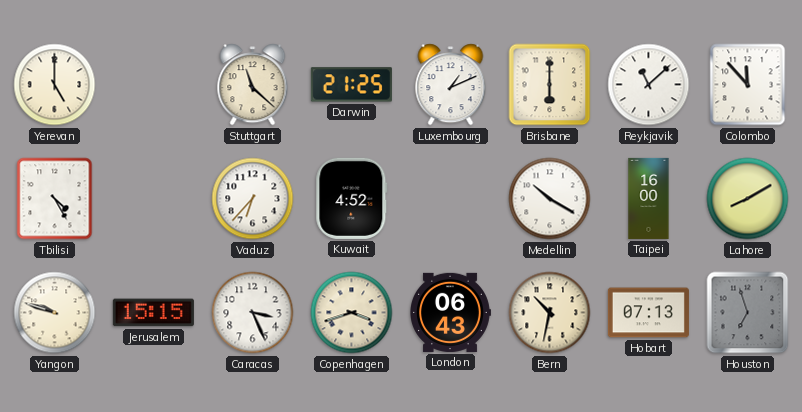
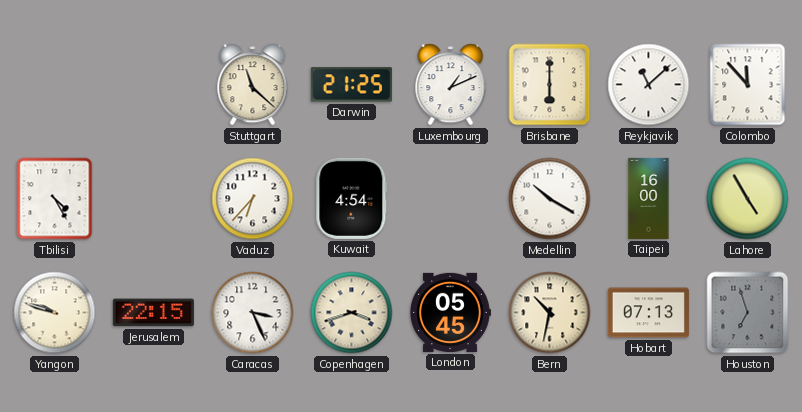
Yerevan: 5:00 -> none
Kuwait: 4:52 -> 4:54
Lahore: 8:10 -> 4:55
Jerusalem: 15:15 -> 22:15
London: 06:43 -> 05:45
